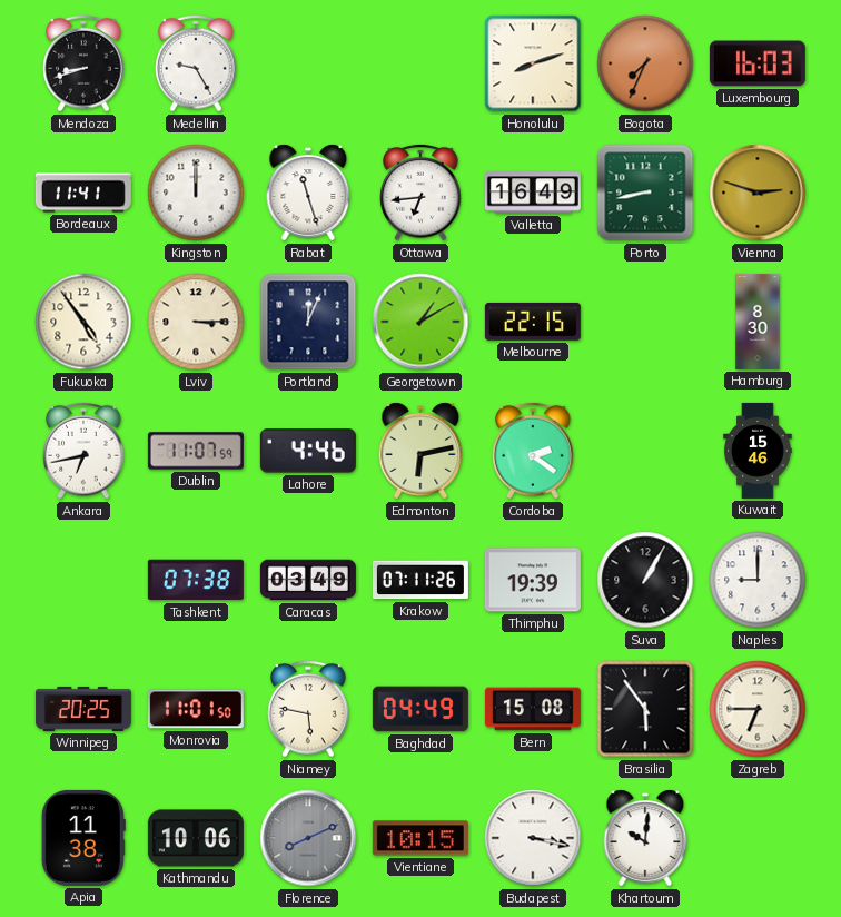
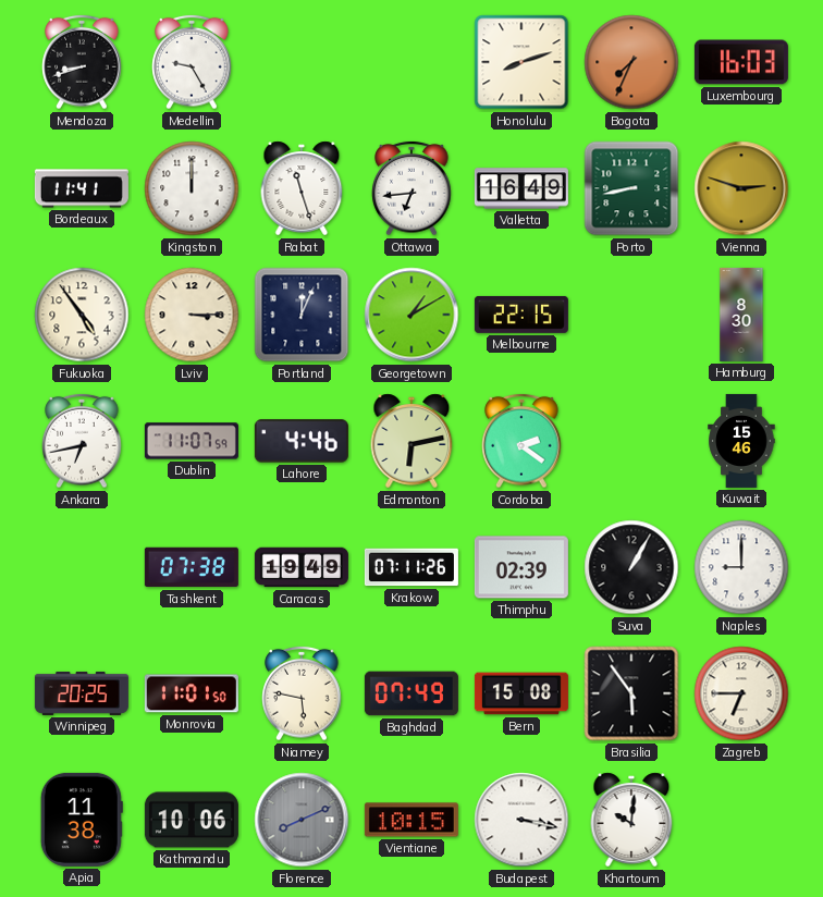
Caracas: 03:49 -> 19:49
Thimphu: 19:39 -> 02:39
Baghdad: 04:49 -> 07:49
